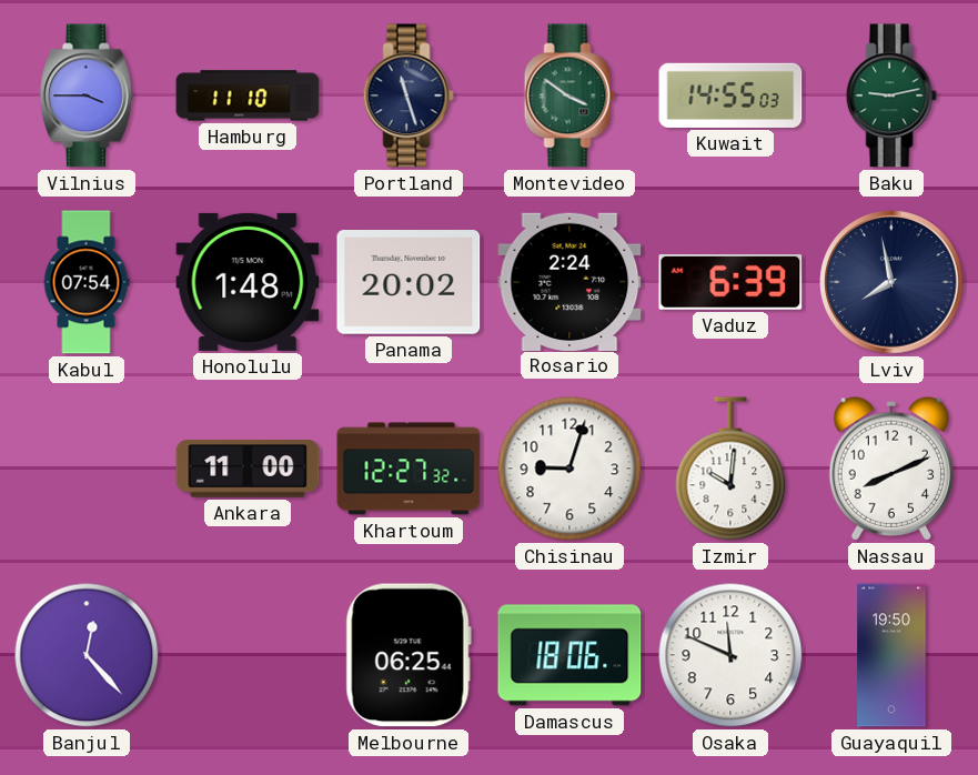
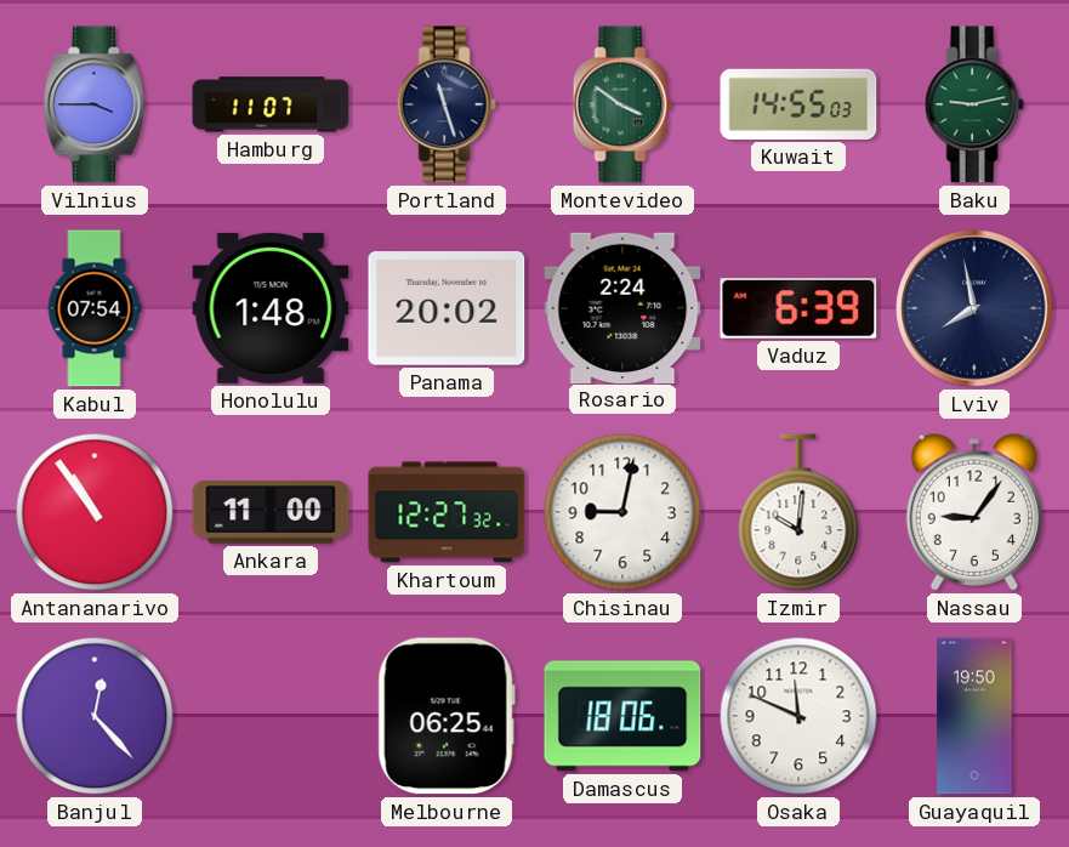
Hamburg: 11:10 -> 11:07
Antananarivo: none -> 10:54
Chisinau: 9:03 -> 9:02
Nassau: 8:11 -> 9:06
